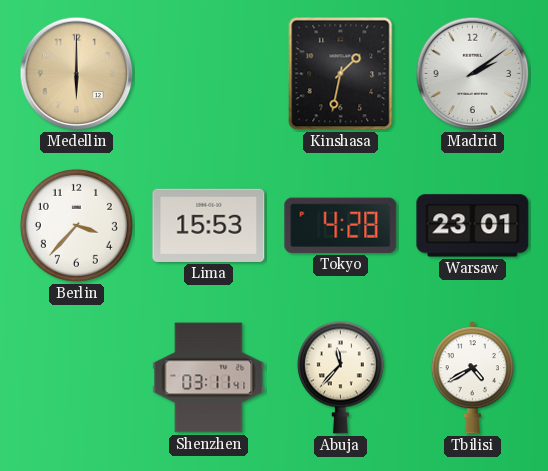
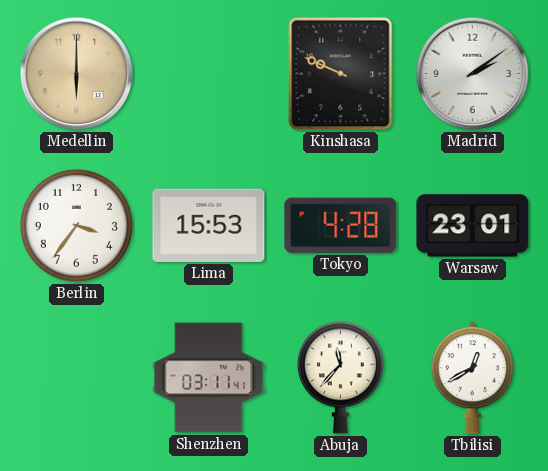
Kinshasa: 1:32 -> 9:49
Berlin: 3:37 -> 3:36
Tbilisi: 4:40 -> 12:40
